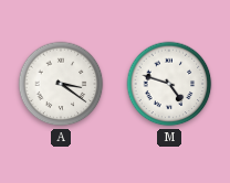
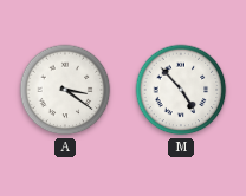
M: 4:48 -> 4:53
